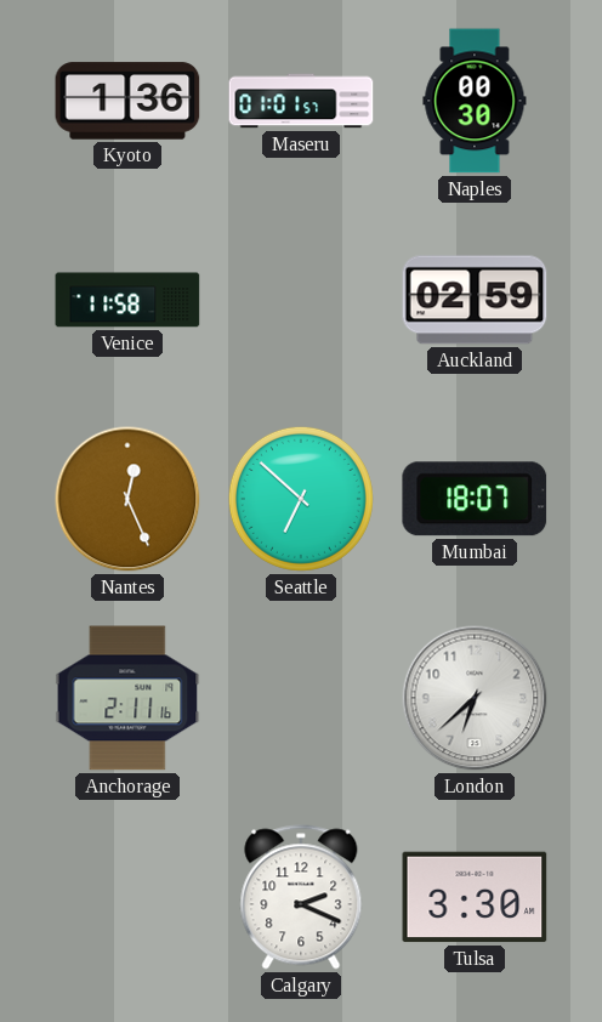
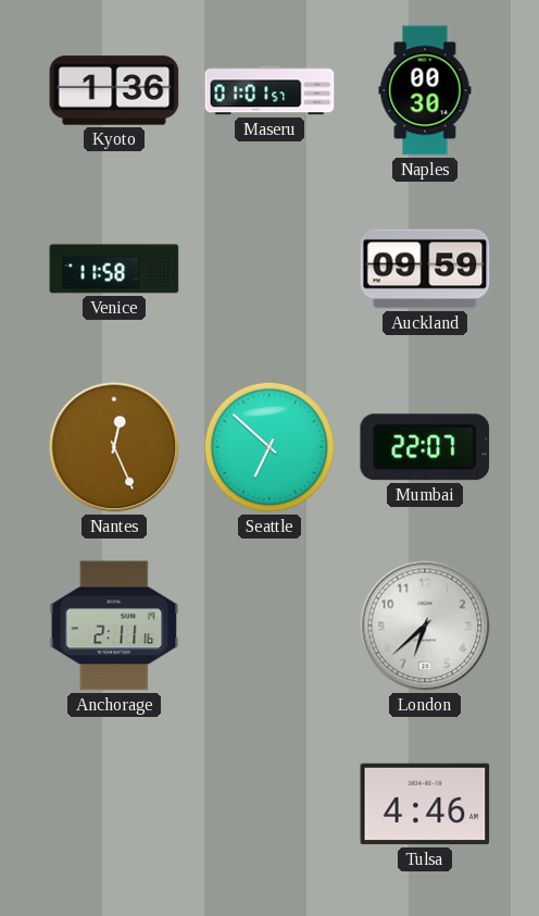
Auckland: 02:59 -> 09:59
Mumbai: 18:07 -> 22:07
Calgary: 2:19 -> none
Tulsa: 3:30 -> 4:46
